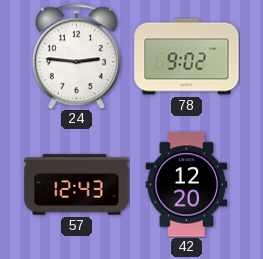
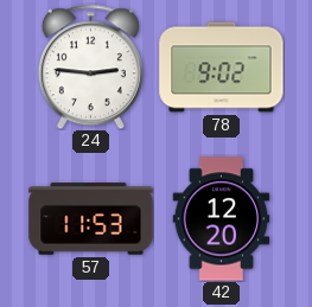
57: 12:43 -> 11:53
